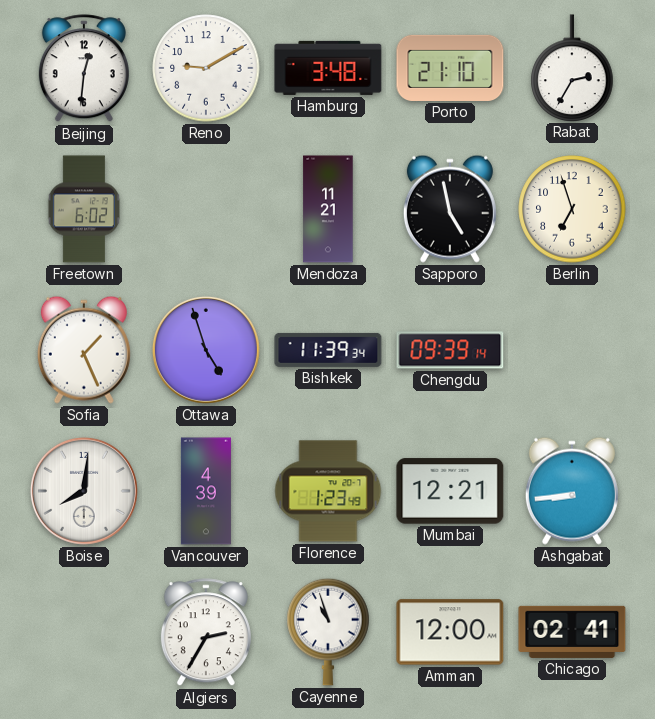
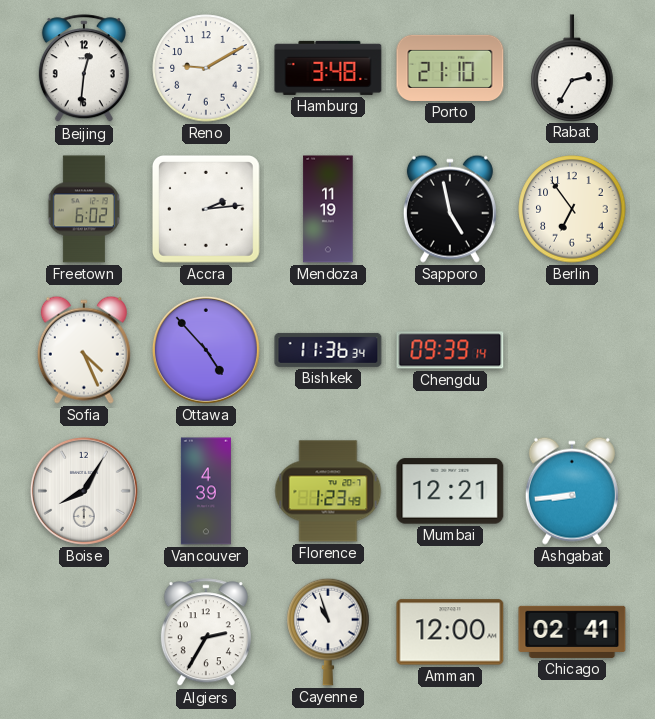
Accra: none -> 2:14
Mendoza: 11:21 -> 11:19
Berlin: 6:57 -> 6:54
Sofia: 1:26 -> 4:26
Ottawa: 4:57 -> 4:53
Bishkek: 11:39 -> 11:36
Boise: 8:01 -> 8:05
